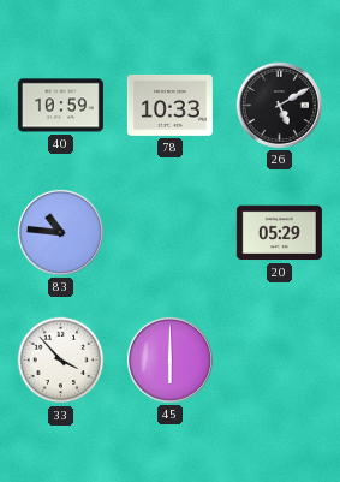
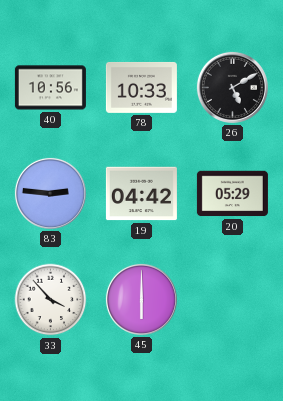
40: 10:59 -> 10:56
83: 10:46 -> 2:46
19: none -> 04:42
